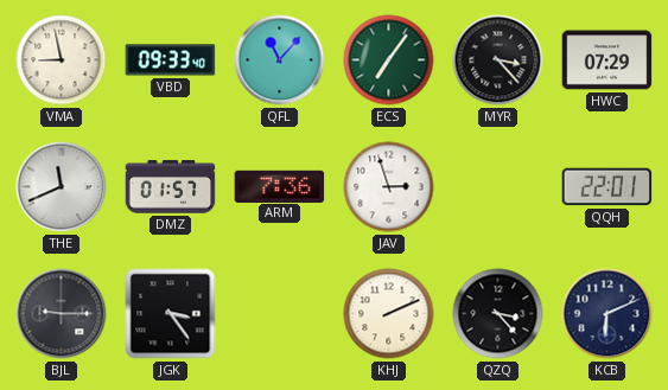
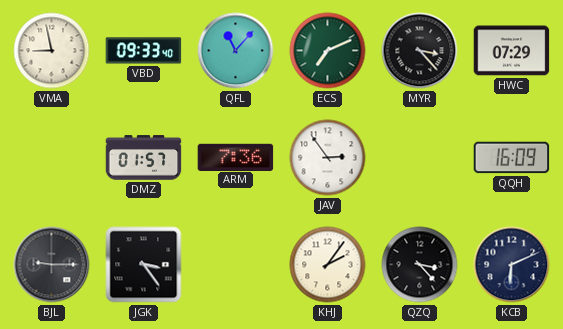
ECS: 7:06 -> 7:11
THE: 11:41 -> none
JAV: 2:57 -> 2:54
QQH: 22:01 -> 16:09
KHJ: 2:11 -> 2:06
